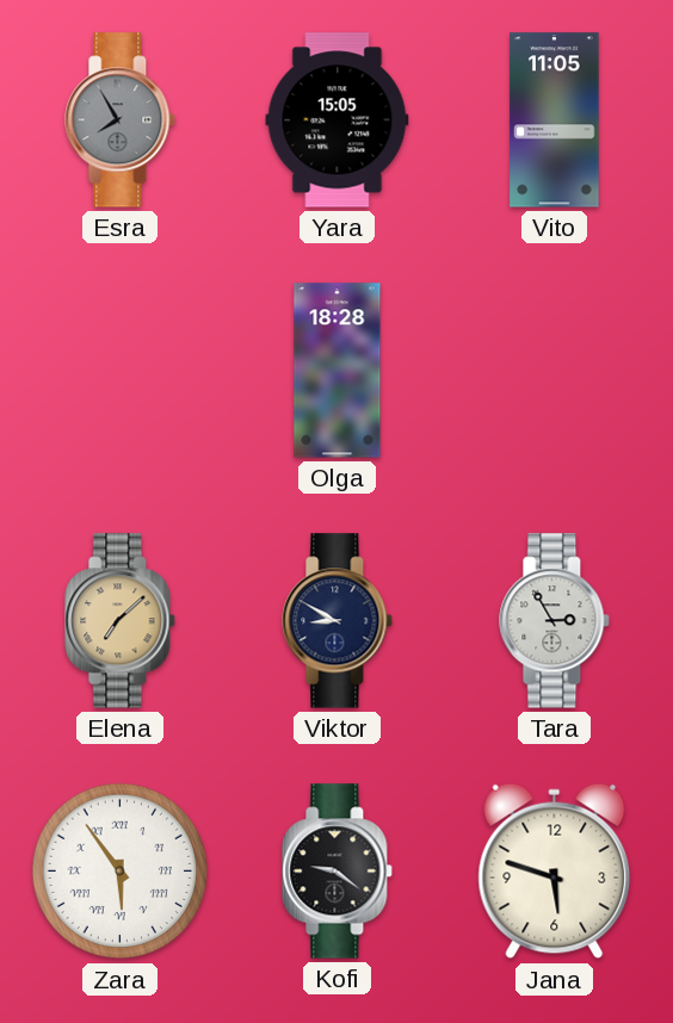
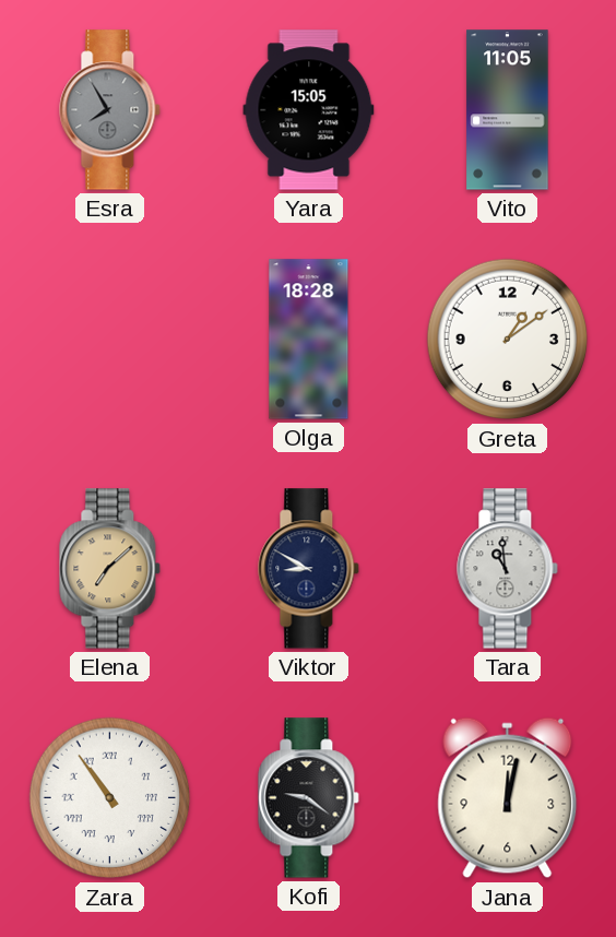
Greta: none -> 1:09
Tara: 2:55 -> 10:59
Zara: 5:54 -> 10:54
Jana: 5:48 -> 12:02
